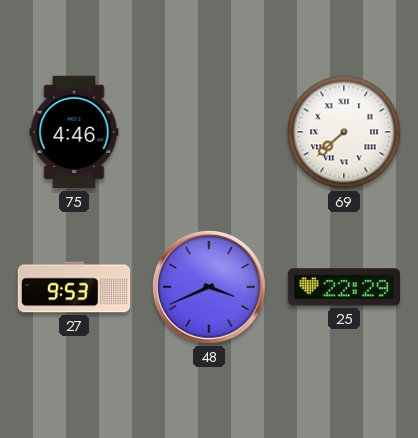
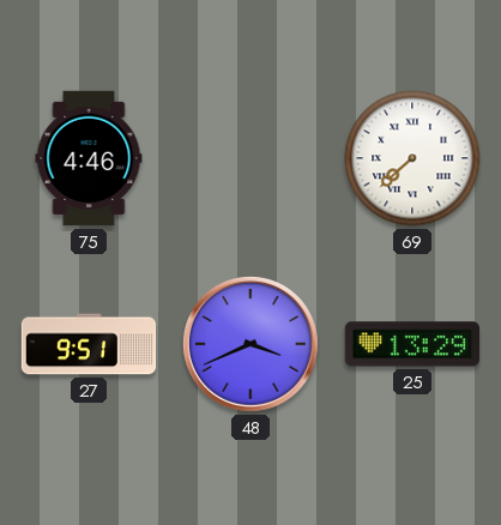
27: 9:53 -> 9:51
25: 22:29 -> 13:29
